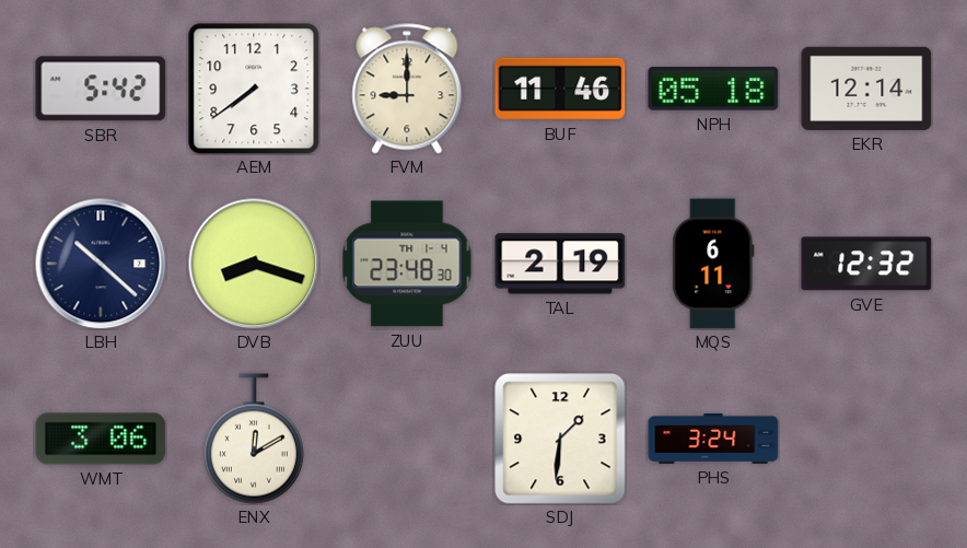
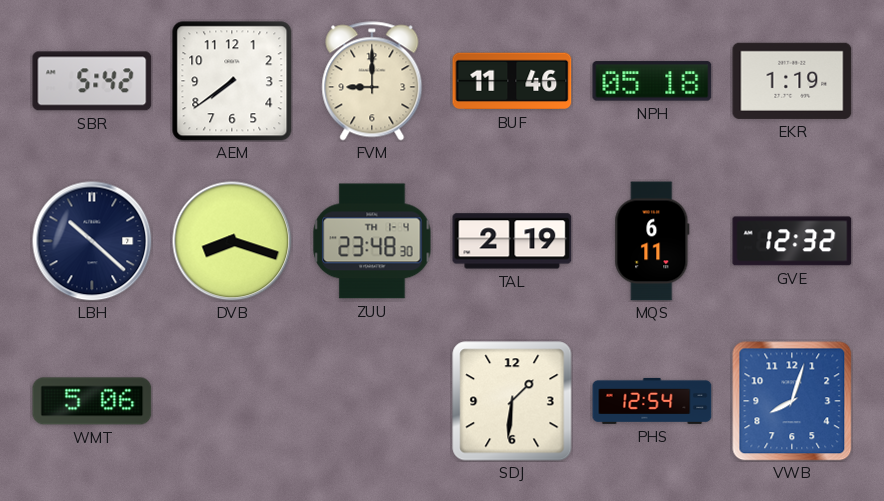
EKR: 12:14 -> 1:19
WMT: 3:06 -> 5:06
ENX: 12:10 -> none
PHS: 3:24 -> 12:54
VWB: none -> 8:03
